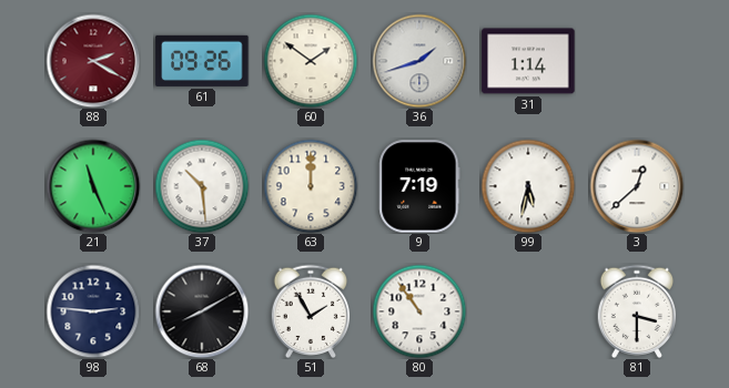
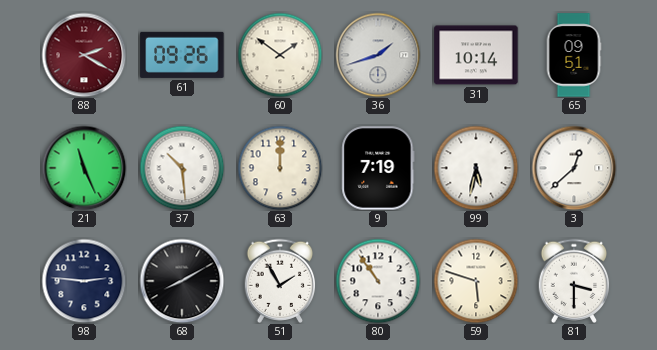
31: 1:14 -> 10:14
65: none -> 09:51
59: none -> 5:48
